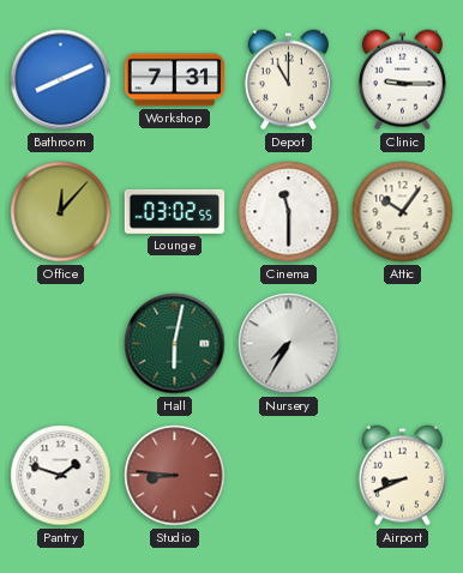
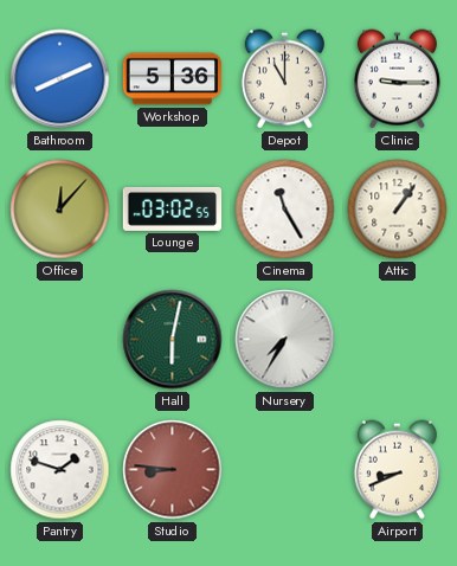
Workshop: 7:31 -> 5:36
Cinema: 11:30 -> 11:25
Attic: 10:06 -> 1:06
